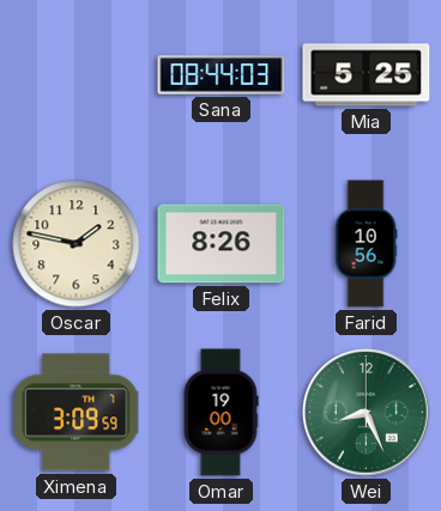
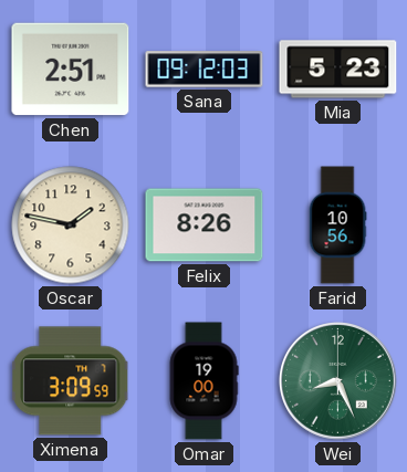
Chen: none -> 2:51
Sana: 08:44 -> 09:12
Mia: 5:25 -> 5:23
